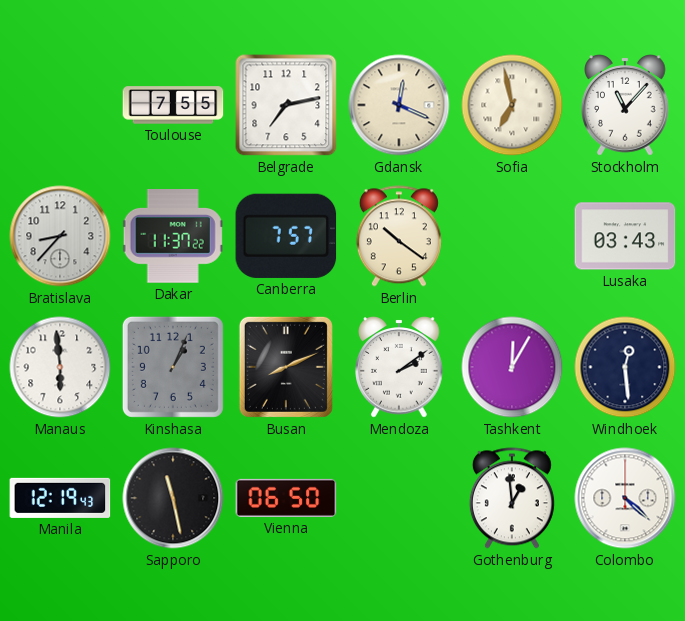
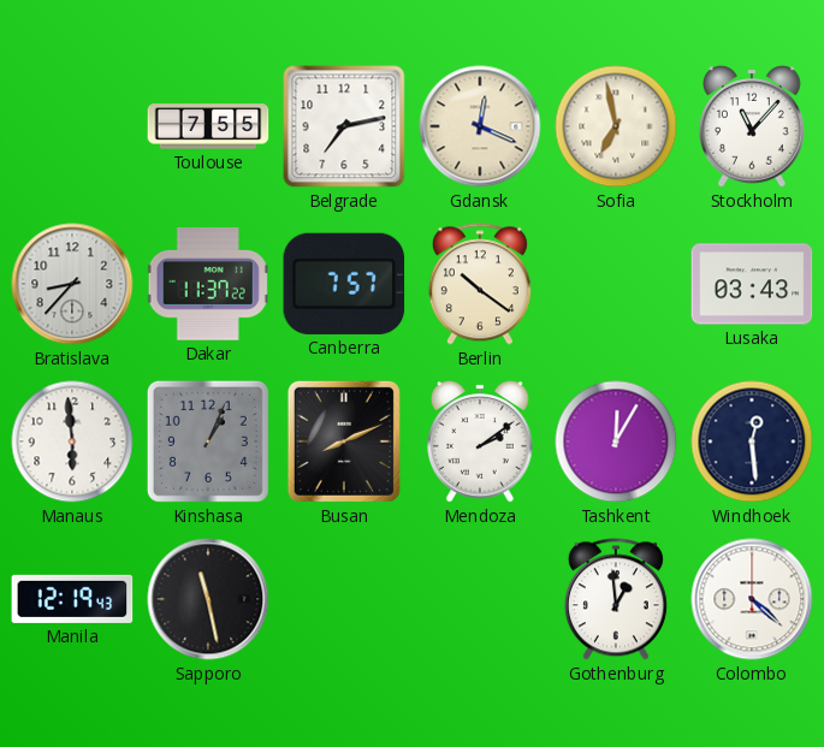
Vienna: 06:50 -> none
